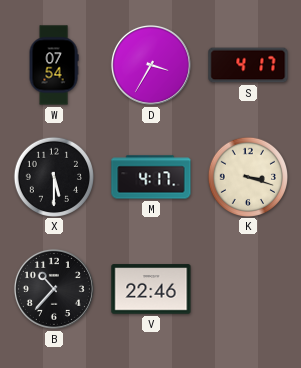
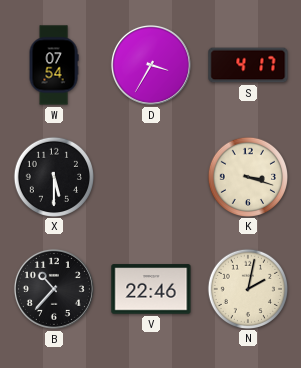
M: 4:17 -> none
N: none -> 2:02
